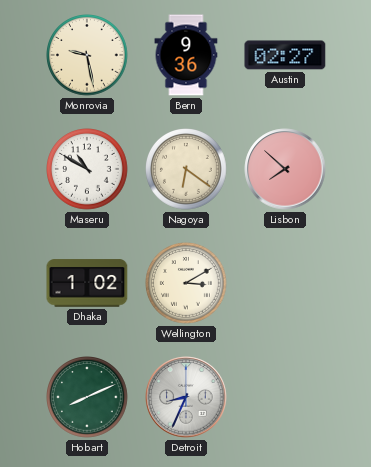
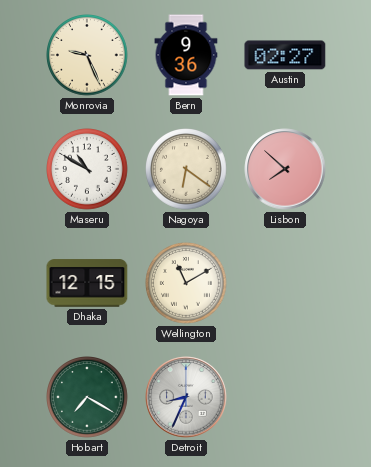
Monrovia: 9:28 -> 9:26
Dhaka: 1:02 -> 12:15
Wellington: 3:10 -> 11:10
Hobart: 8:11 -> 7:20
